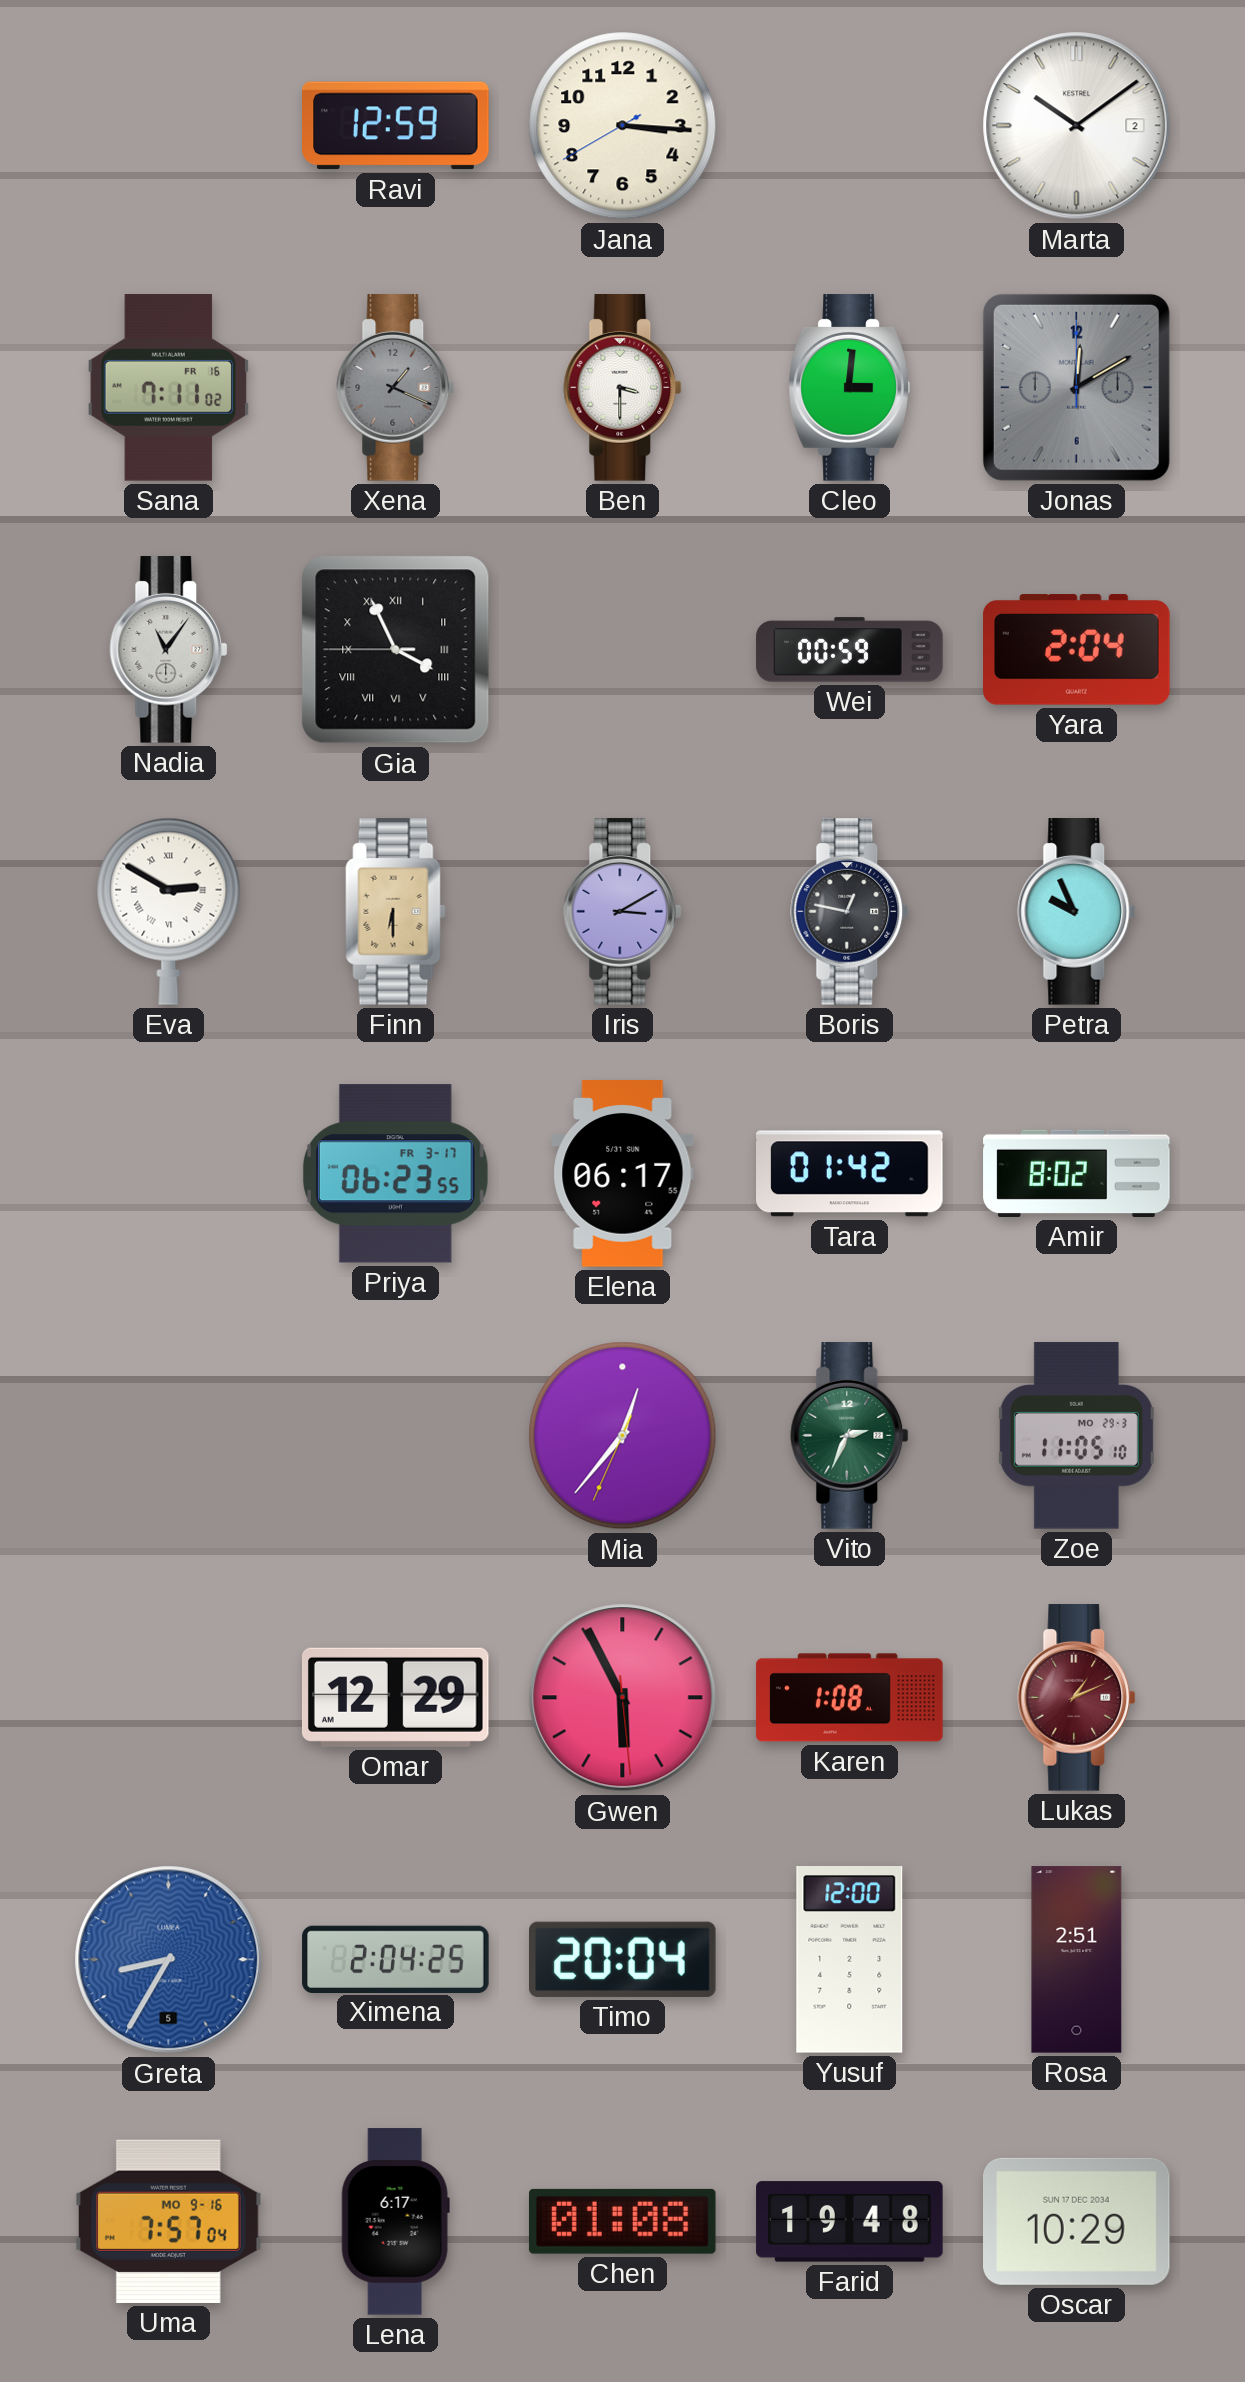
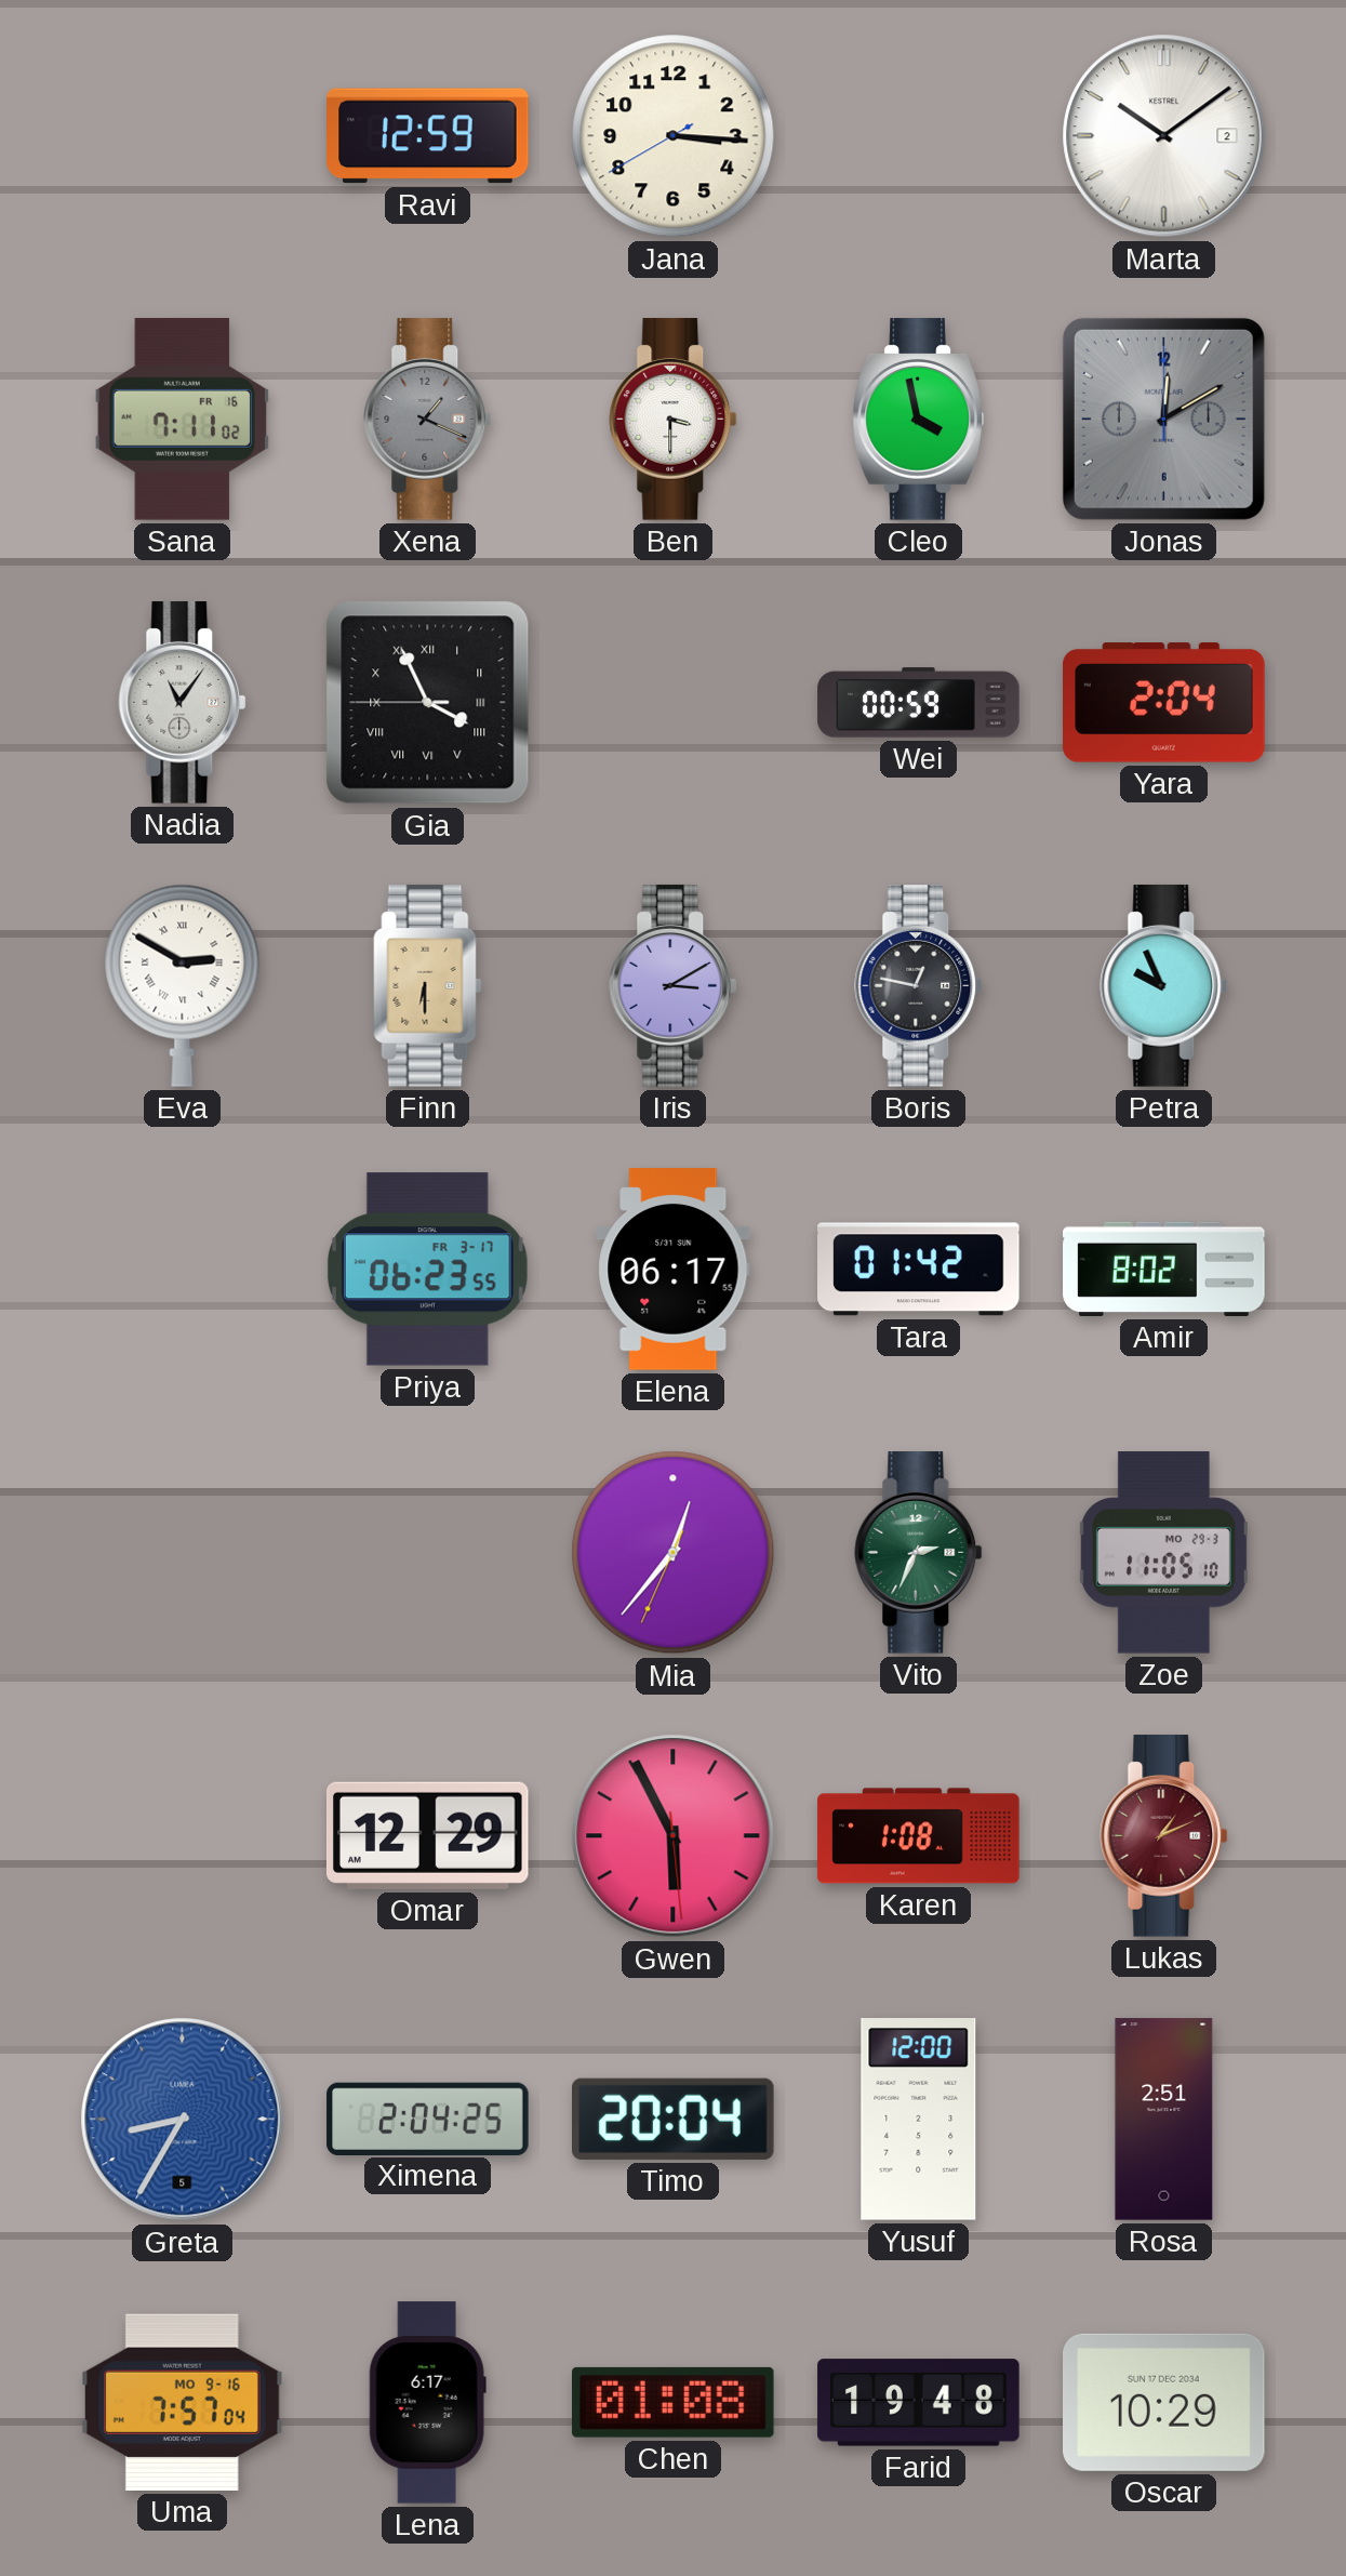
Cleo: 3:01 -> 3:58
